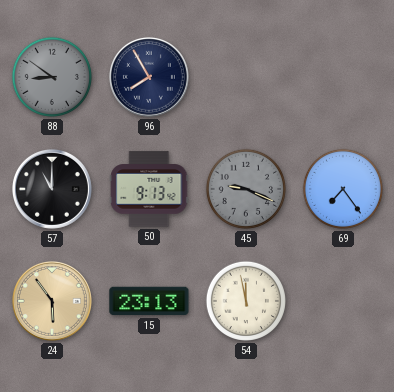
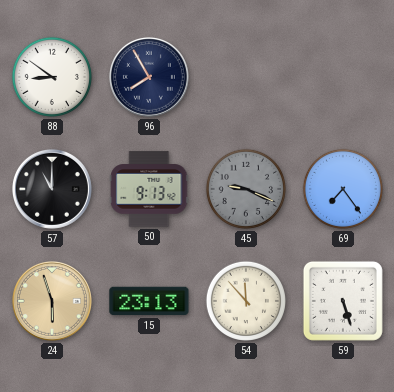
88 dial: grey -> white
24: 5:54 -> 5:57
54: 11:58 -> 11:53
59: none -> 5:27
